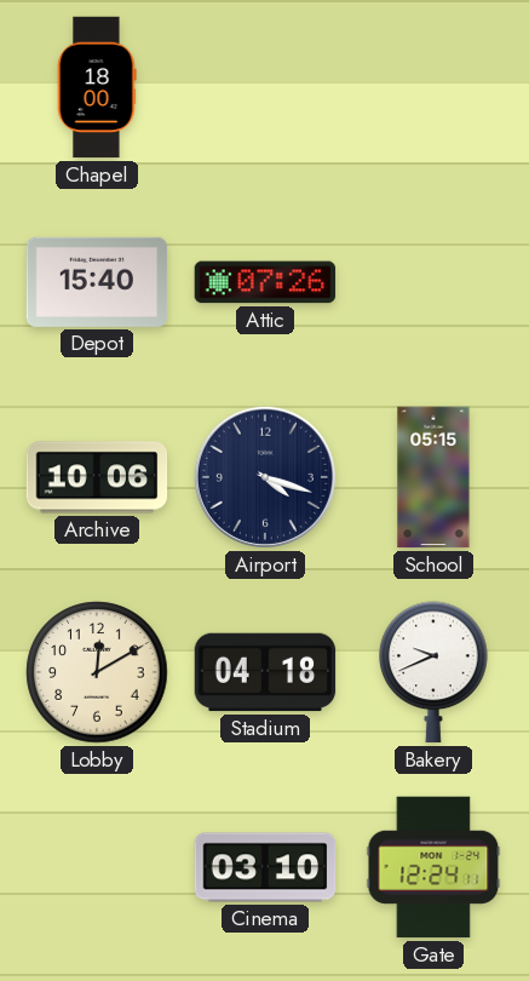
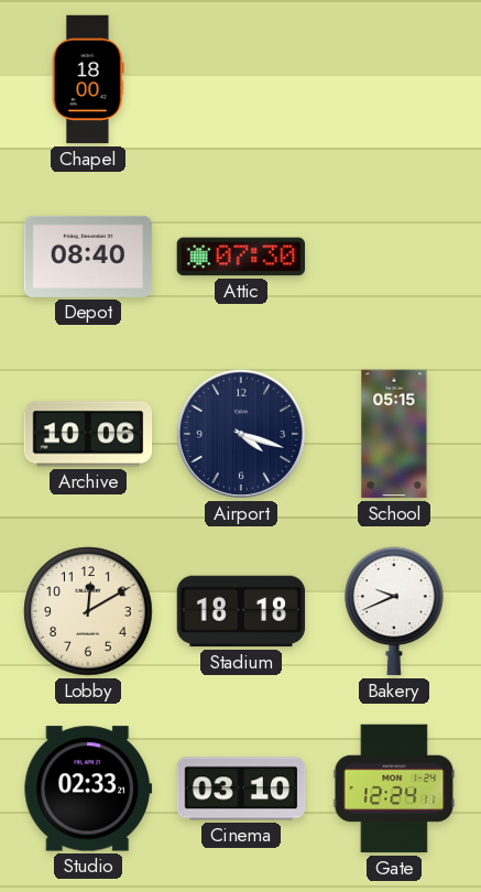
Depot: 15:40 -> 08:40
Attic: 07:26 -> 07:30
Stadium: 04:18 -> 18:18
Studio: none -> 02:33
